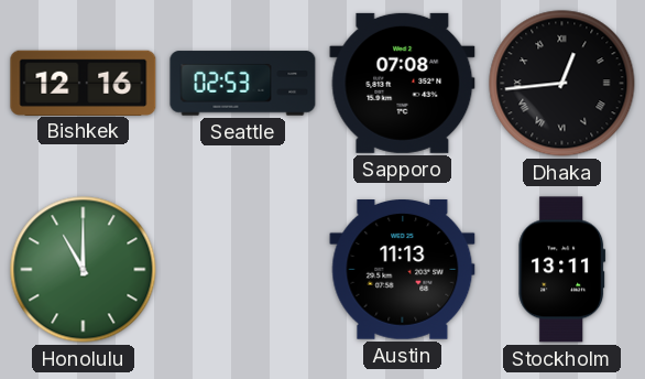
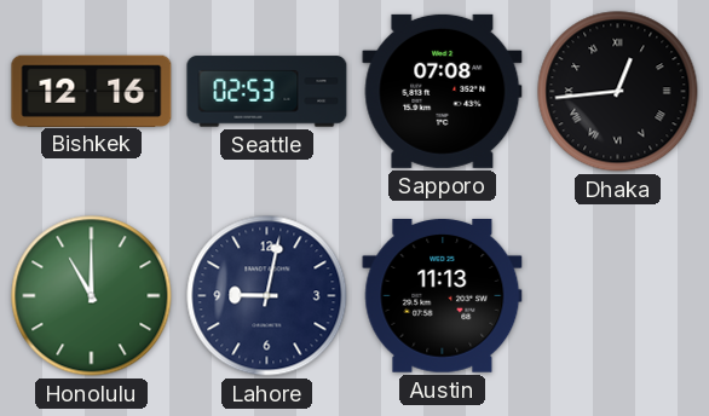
Lahore: none -> 9:02
Stockholm: 13:11 -> none
